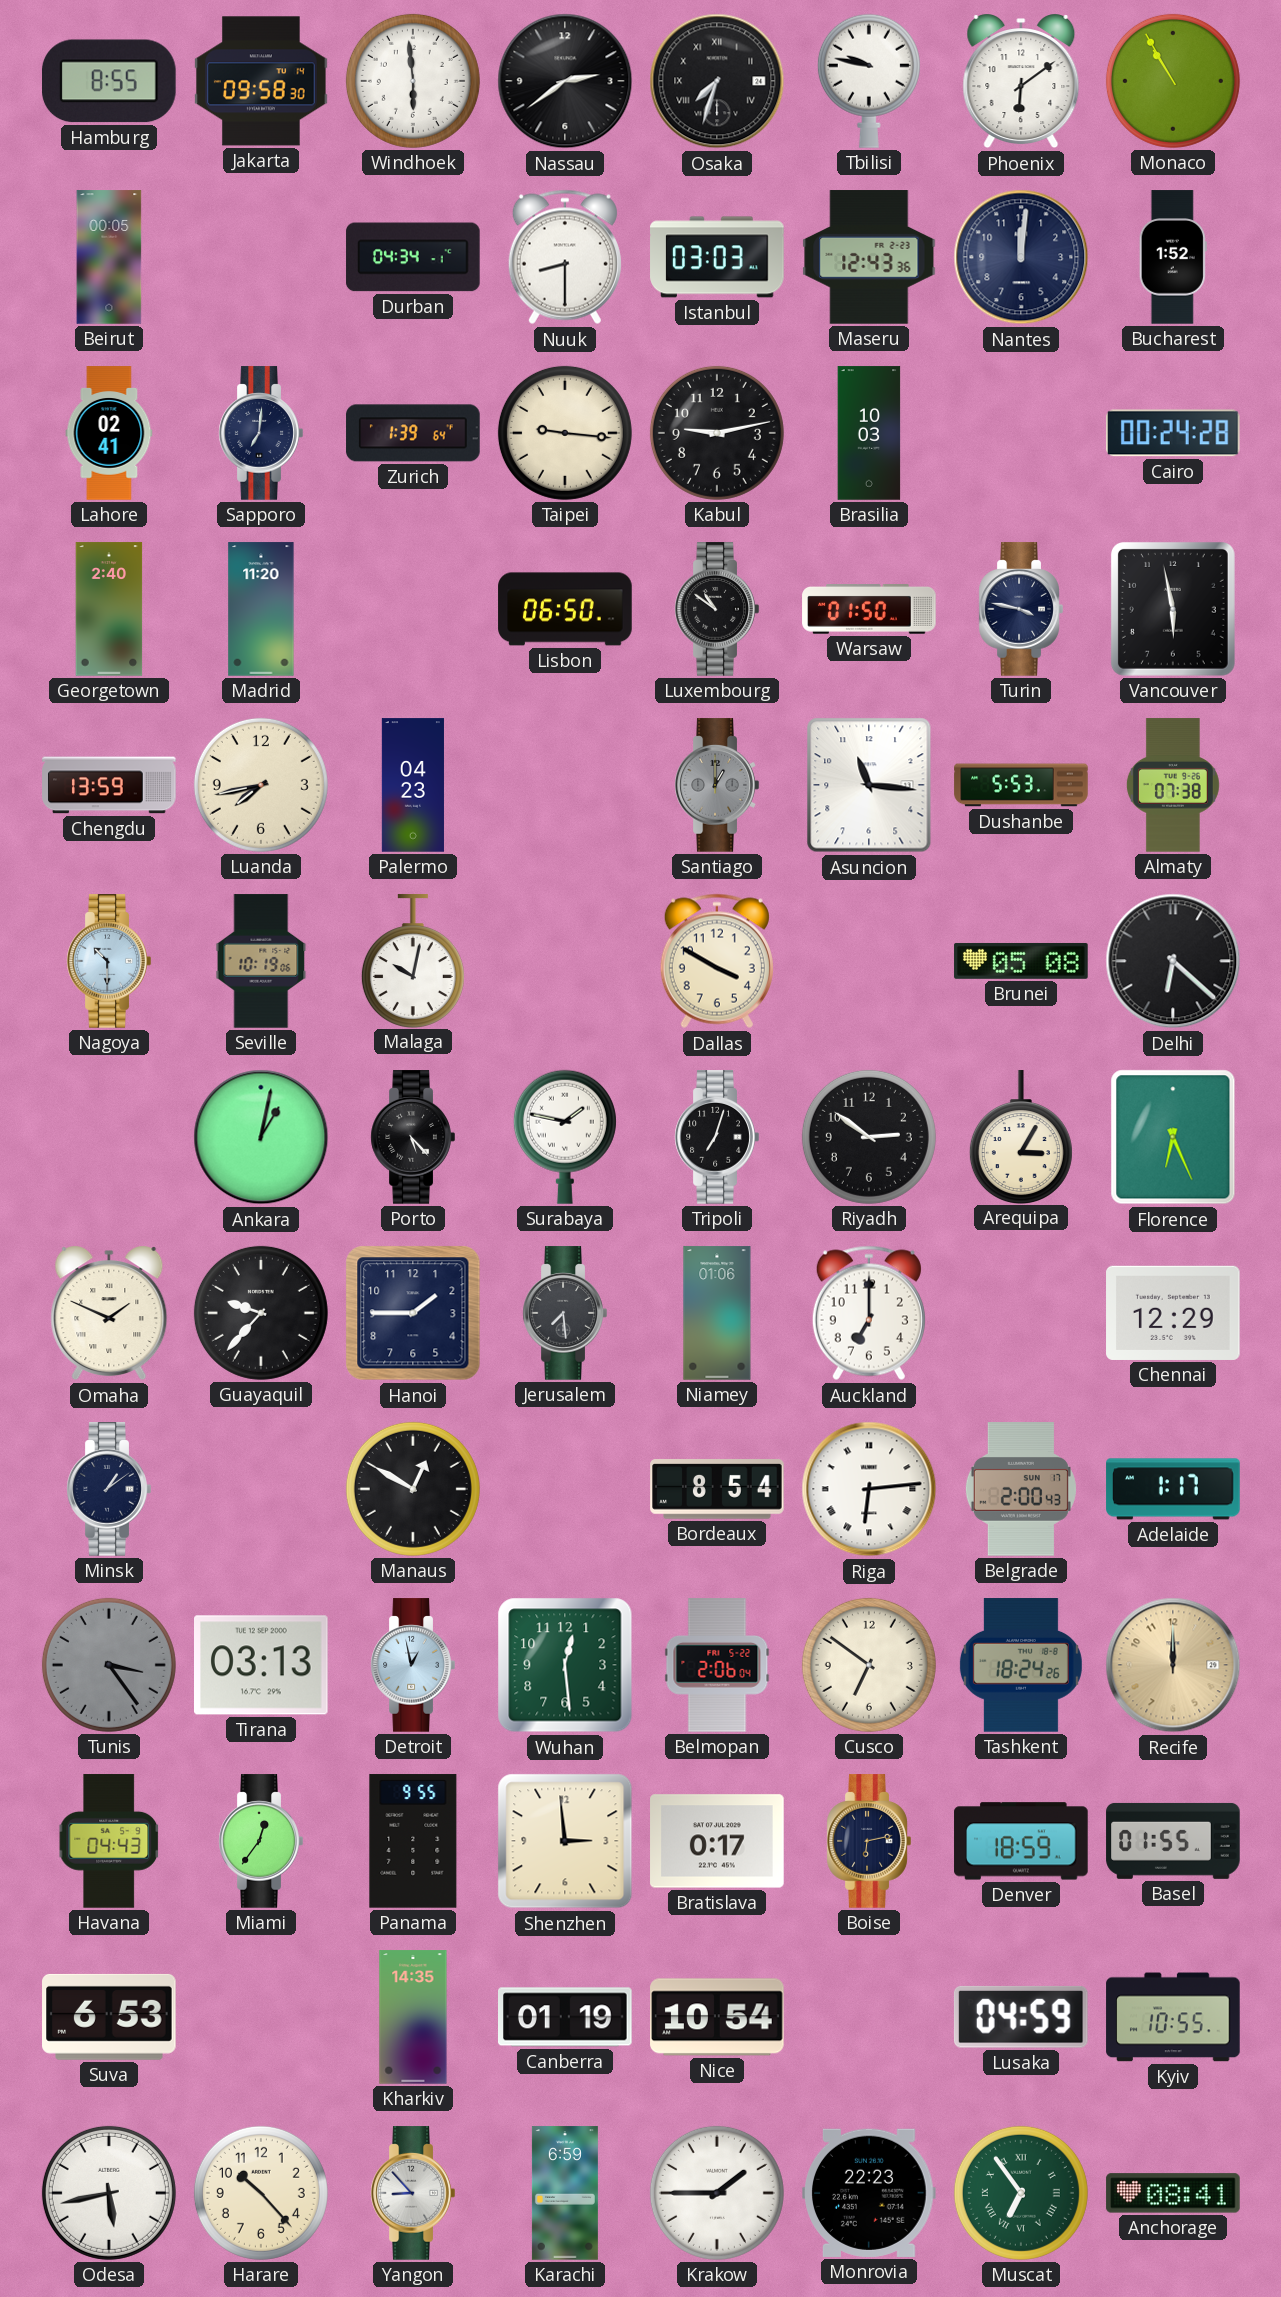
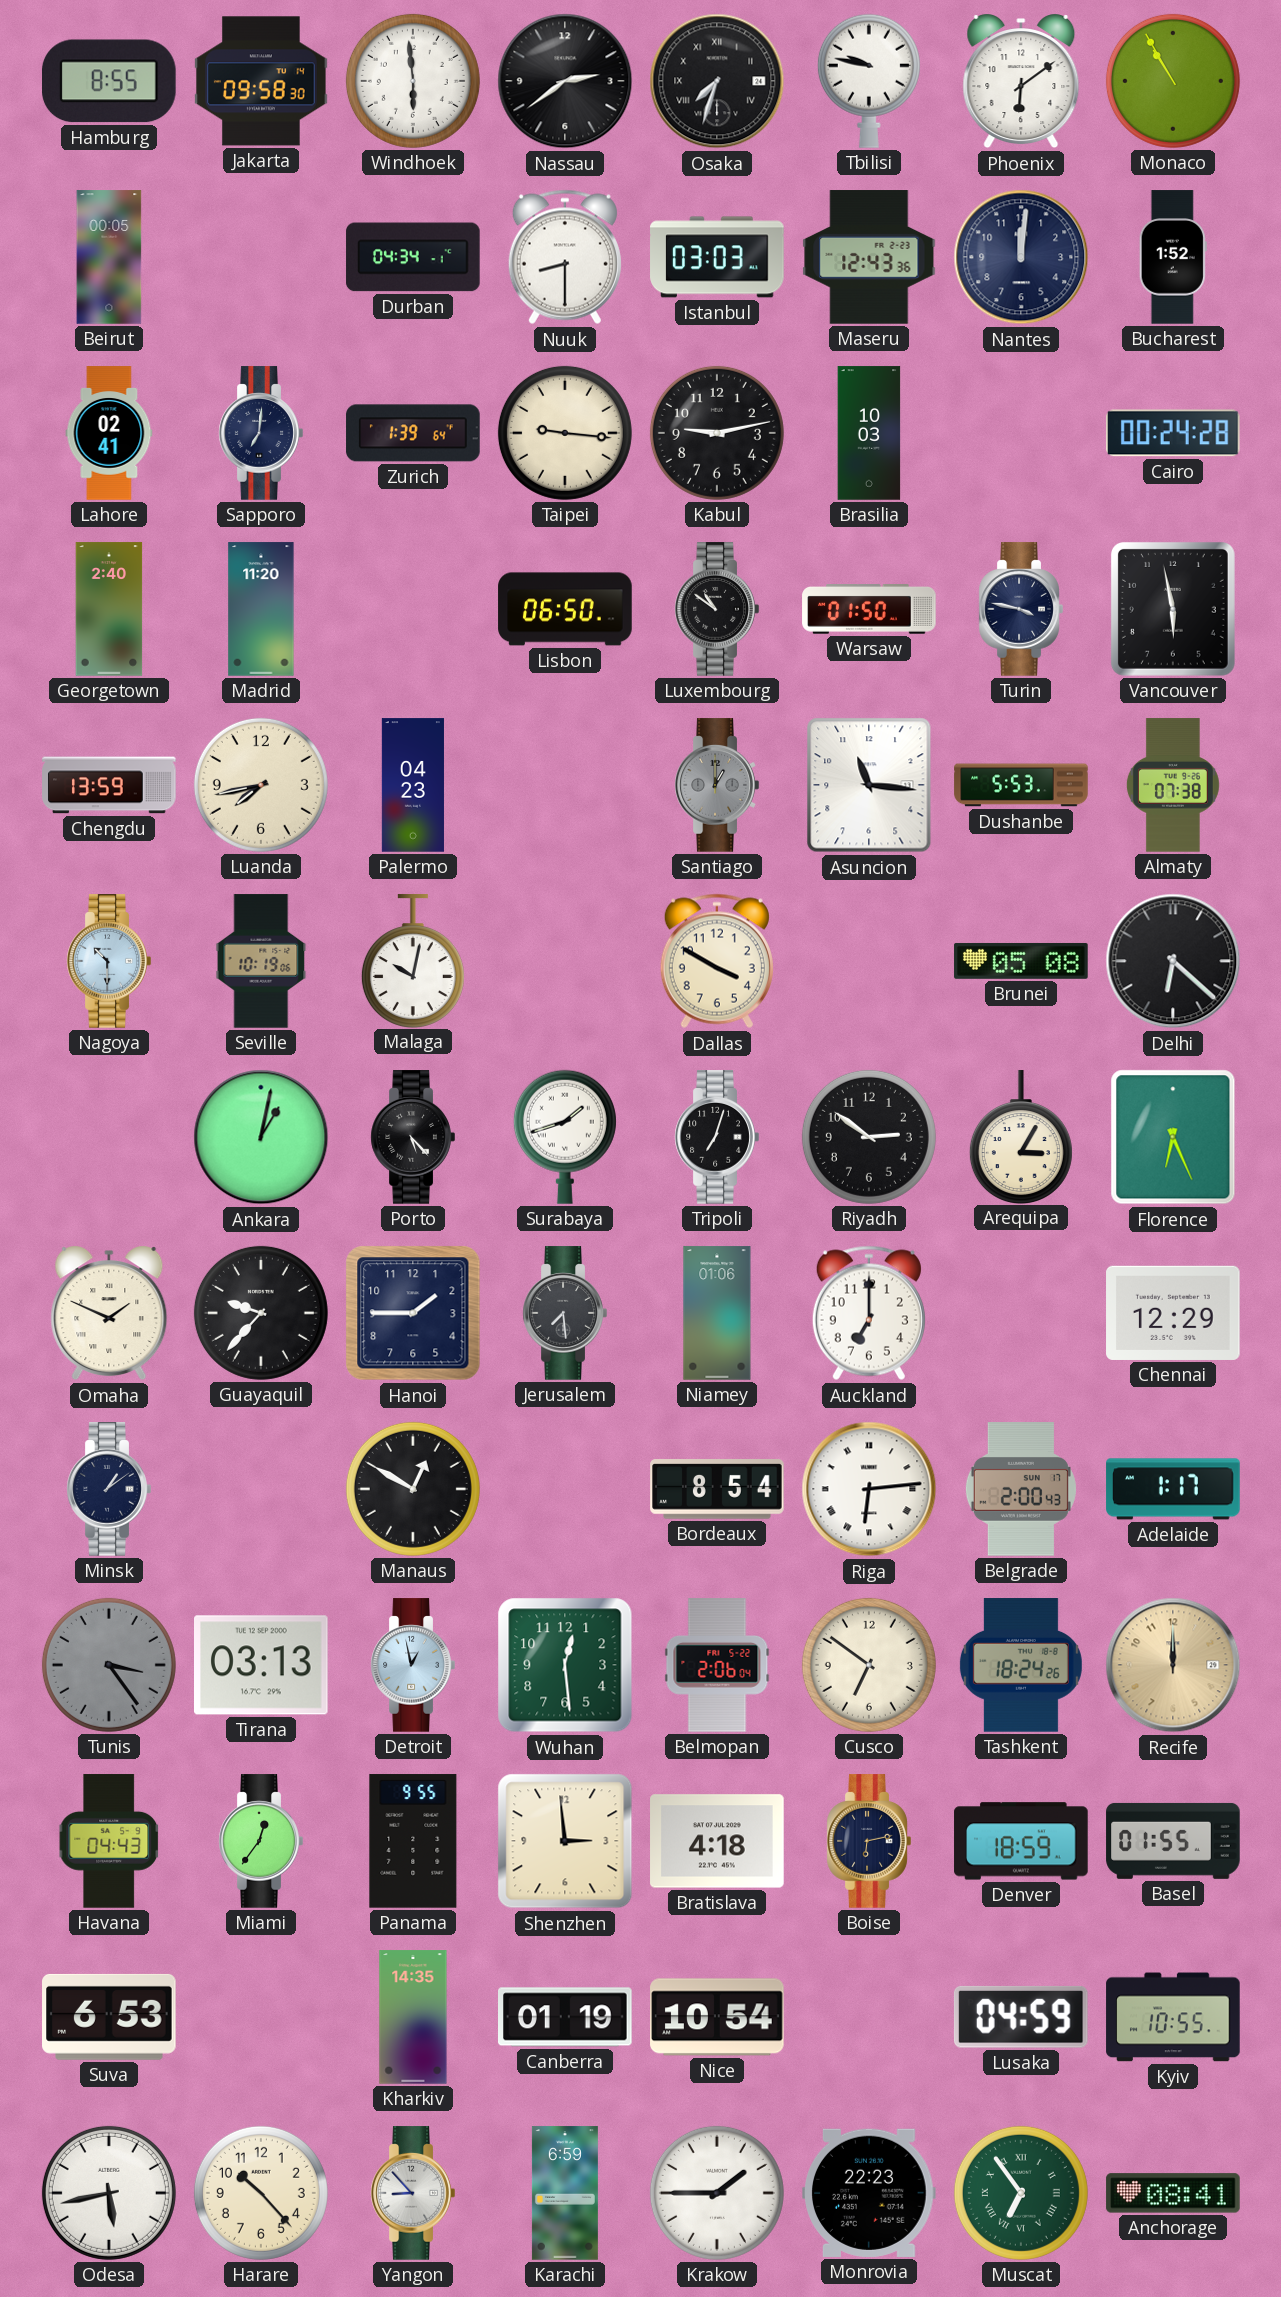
Surabaya: 1:47 -> 1:42
Bratislava: 0:17 -> 4:18
